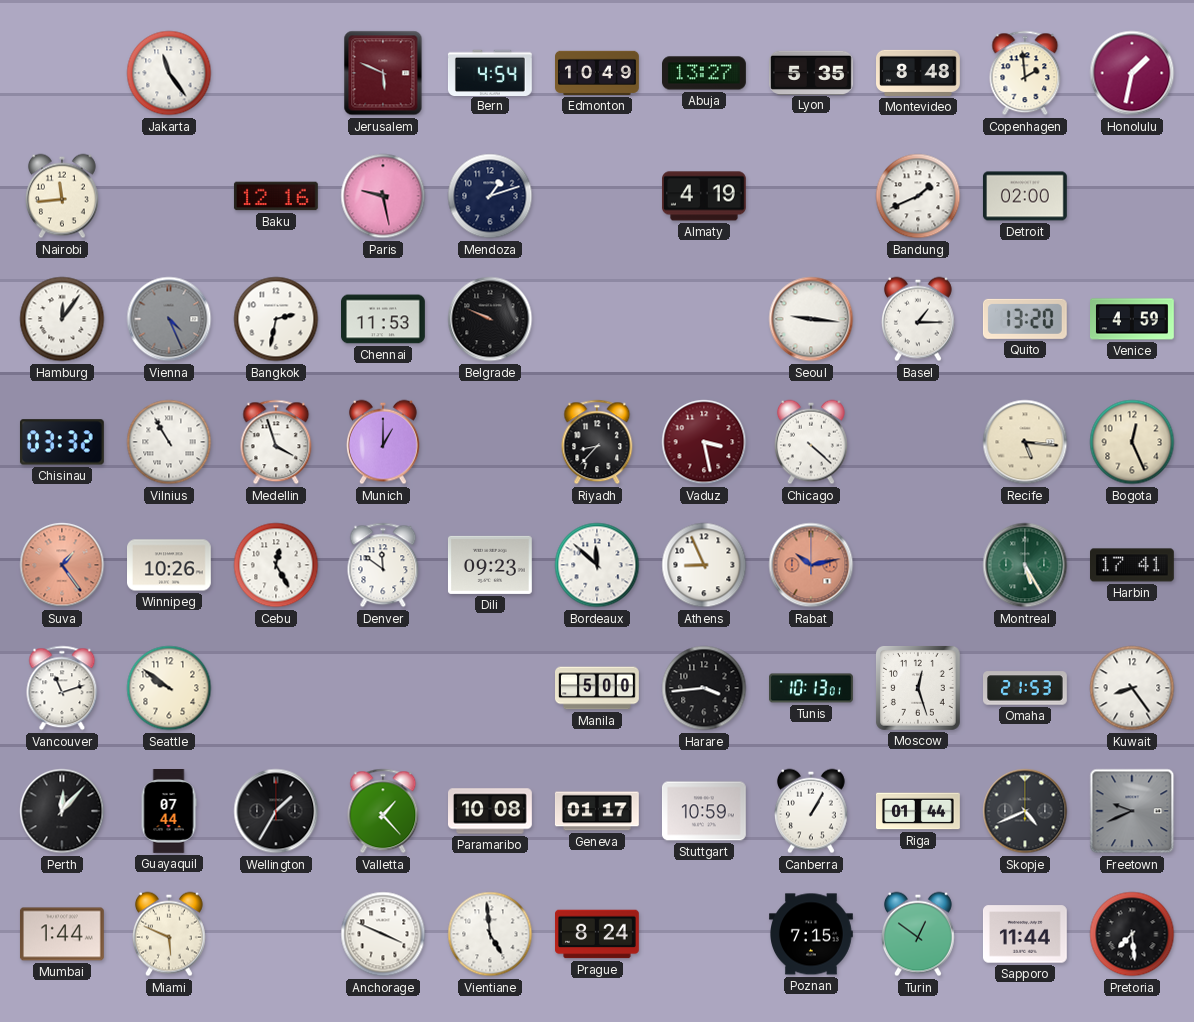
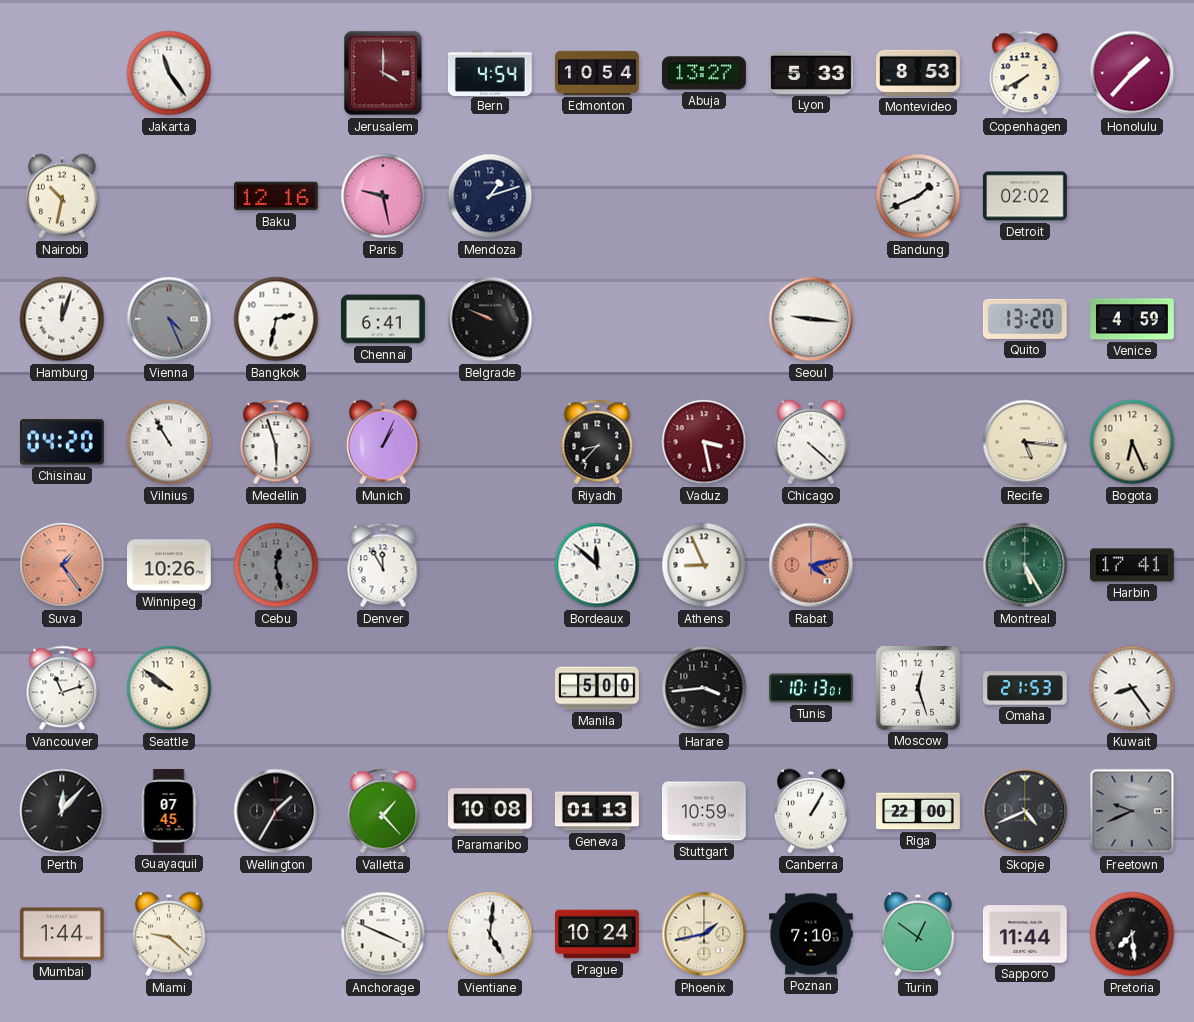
Jerusalem: 5:49 -> 4:00
Edmonton: 10:49 -> 10:54
Lyon: 5:35 -> 5:33
Montevideo: 8:48 -> 8:53
Copenhagen: 1:59 -> 7:40
Honolulu: 1:32 -> 1:37
Nairobi: 11:44 -> 10:32
Almaty: 4:19 -> none
Detroit: 02:00 -> 02:02
Hamburg: 12:06 -> 12:03
Chennai: 11:53 -> 6:41
Basel: 1:15 -> none
Chisinau: 03:32 -> 04:20
Medellin: 3:57 -> 5:57
Munich: 1:00 -> 1:04
Bogota: 12:26 -> 6:26
Cebu: 12:25 -> 12:28
Cebu dial: white -> grey
Denver: 11:51 -> 11:55
Dili: 09:23 -> none
Rabat: 10:13 -> 4:13
Guayaquil: 07:44 -> 07:45
Geneva: 01:17 -> 01:13
Riga: 01:44 -> 22:00
Miami: 5:49 -> 9:22
Vientiane: 4:59 -> 5:01
Prague: 8:24 -> 10:24
Phoenix: none -> 1:43
Poznan: 7:15 -> 7:10
